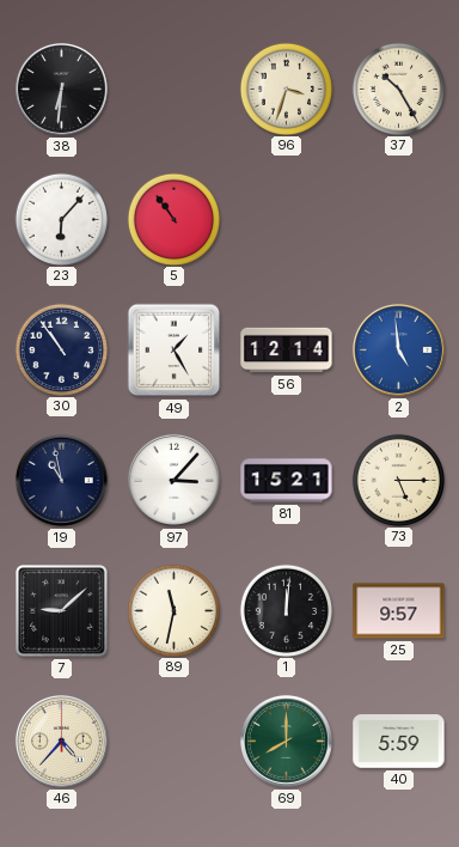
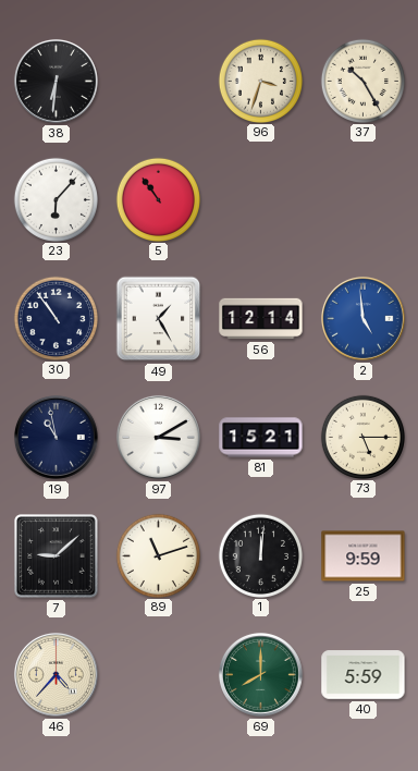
97: 3:07 -> 3:10
89: 11:32 -> 11:12
25: 9:57 -> 9:59
